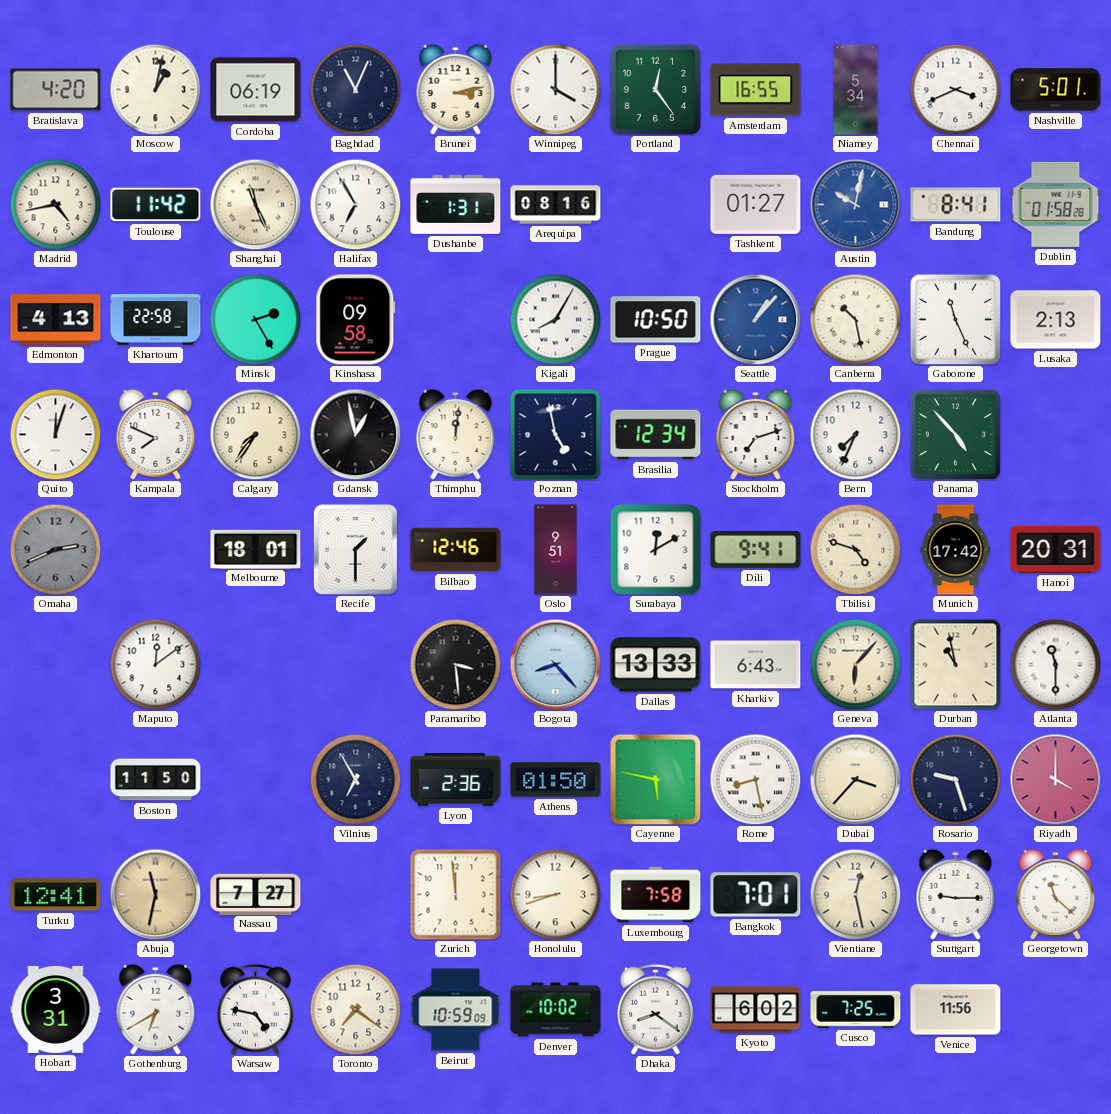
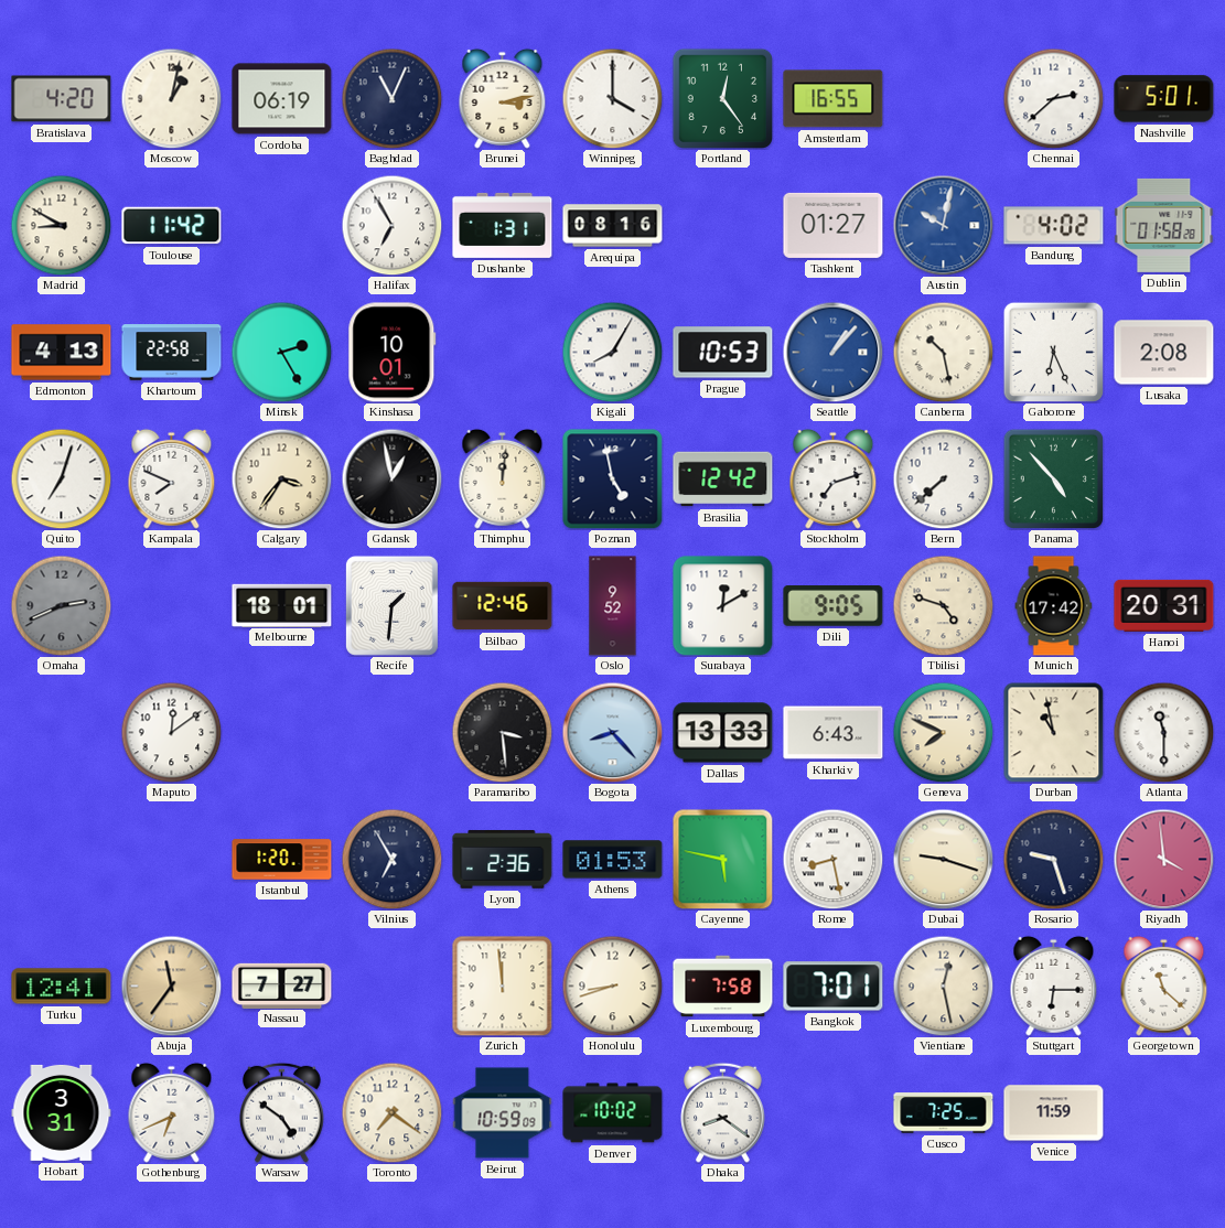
Niamey: 5:34 -> none
Chennai: 3:41 -> 2:38
Madrid: 4:43 -> 8:50
Shanghai: 11:26 -> none
Bandung: 8:41 -> 4:02
Kinshasa: 09:58 -> 10:01
Prague: 10:50 -> 10:53
Gaborone: 11:26 -> 6:26
Lusaka: 2:13 -> 2:08
Quito: 12:03 -> 7:03
Calgary: 7:36 -> 3:36
Brasilia: 12:34 -> 12:42
Bern: 7:34 -> 7:38
Recife: 1:30 -> 1:31
Oslo: 9:51 -> 9:52
Dili: 9:41 -> 9:05
Geneva: 6:07 -> 7:49
Boston: 11:50 -> none
Istanbul: none -> 1:20
Athens: 01:50 -> 01:53
Dubai: 3:37 -> 9:18
Riyadh: 4:00 -> 3:59
Abuja: 11:32 -> 11:36
Stuttgart: 9:15 -> 6:15
Gothenburg: 6:40 -> 6:41
Warsaw: 4:47 -> 4:51
Kyoto: 6:02 -> none
Venice: 11:56 -> 11:59
